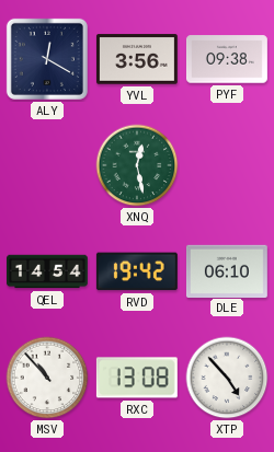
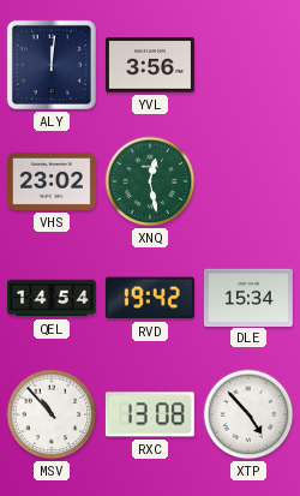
ALY: 12:20 -> 12:01
PYF: 09:38 -> none
VHS: none -> 23:02
DLE: 06:10 -> 15:34
